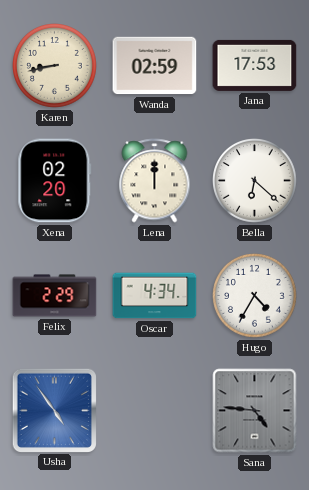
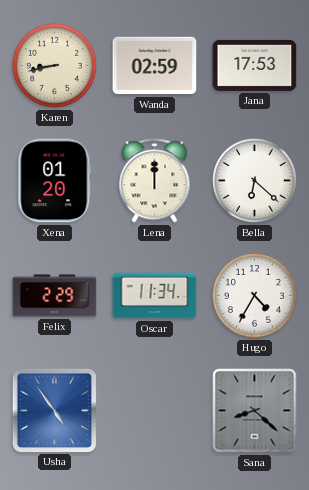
Xena: 02:20 -> 01:20
Oscar: 4:34 -> 11:34
Sana: 4:46 -> 8:22
